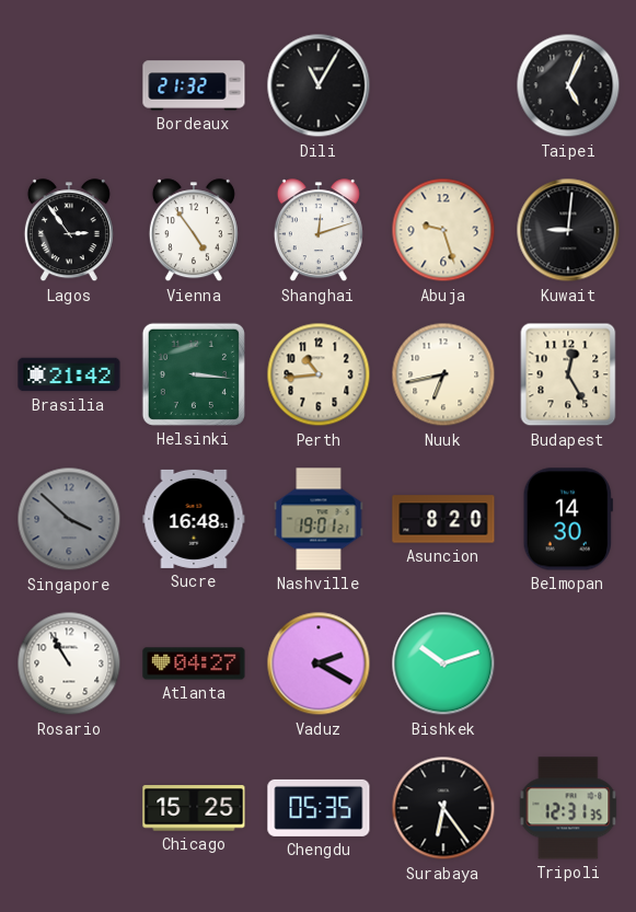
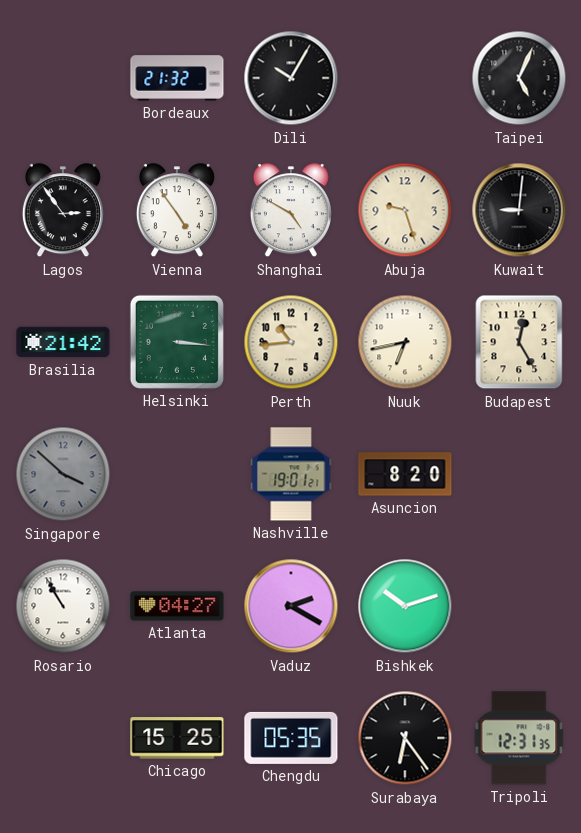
Dili: 11:05 -> 10:05
Shanghai: 12:12 -> 4:50
Sucre: 16:48 -> none
Belmopan: 14:30 -> none
